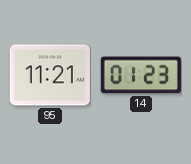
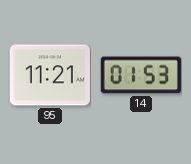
14: 01:23 -> 01:53
